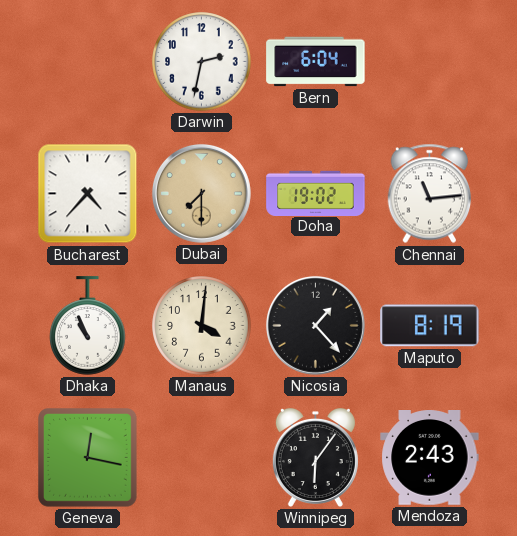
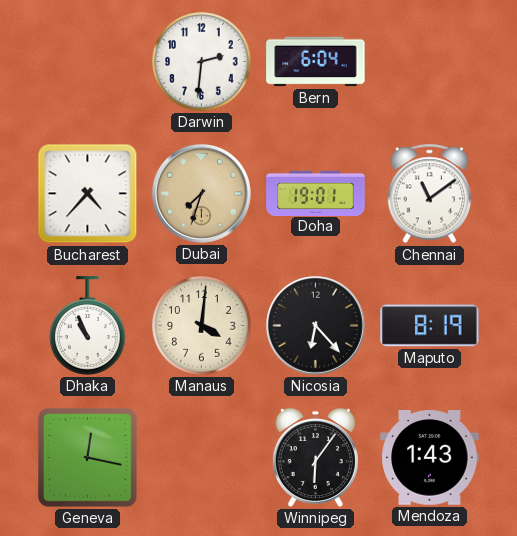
Darwin: 2:32 -> 2:31
Dubai: 7:30 -> 7:33
Doha: 19:02 -> 19:01
Chennai: 11:14 -> 11:09
Nicosia: 1:23 -> 6:23
Mendoza: 2:43 -> 1:43
